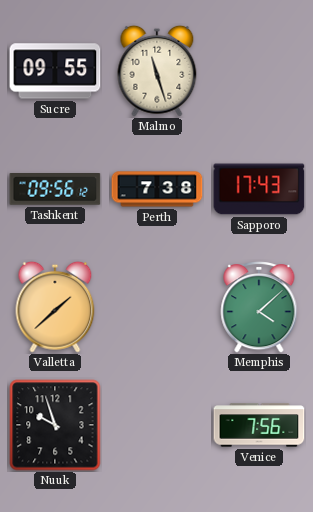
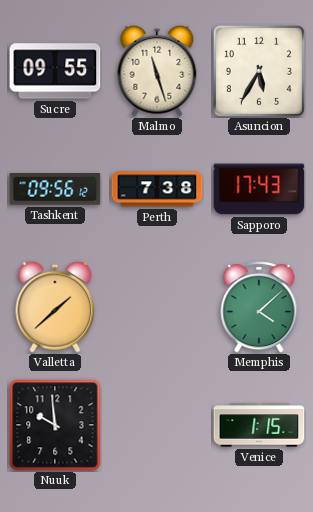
Asuncion: none -> 5:35
Nuuk: 9:57 -> 9:59
Venice: 7:56 -> 1:15
